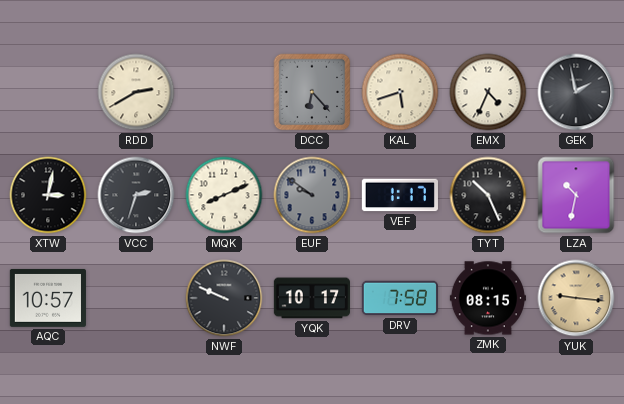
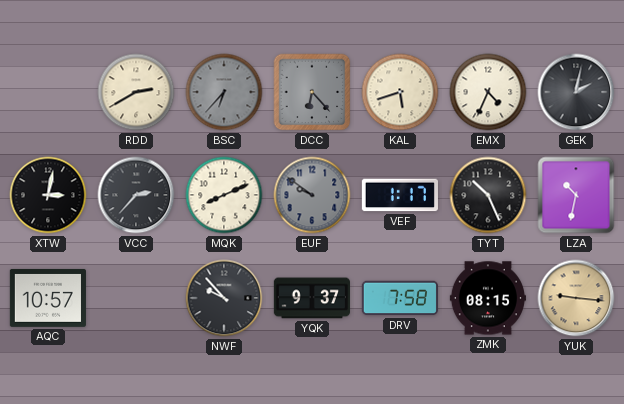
BSC: none -> 6:37
GEK: 1:58 -> 2:02
VCC: 2:33 -> 2:37
NWF: 9:49 -> 9:53
YQK: 10:17 -> 9:37
